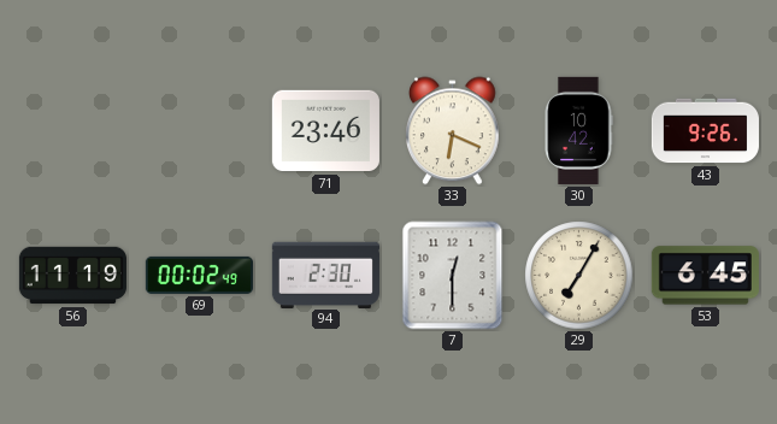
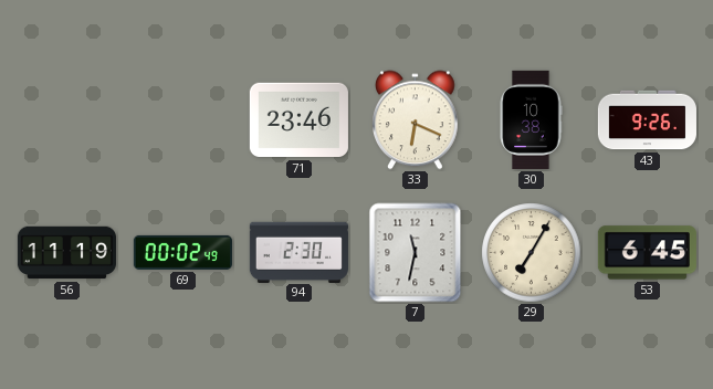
30: 10:42 -> 10:38
7: 12:30 -> 11:32
